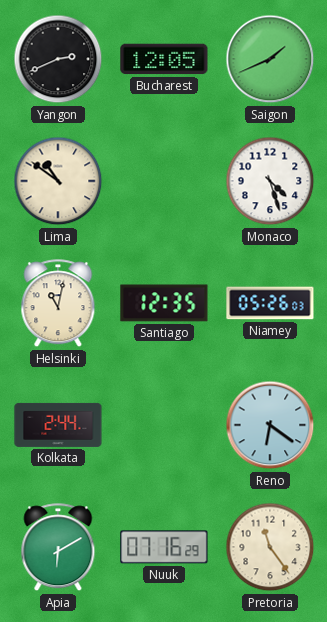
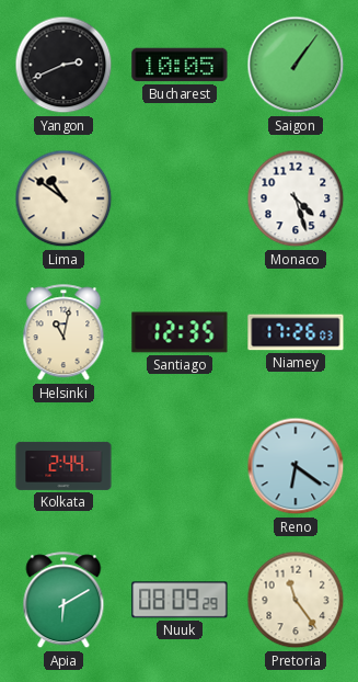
Bucharest: 12:05 -> 10:05
Saigon: 1:41 -> 1:06
Niamey: 05:26 -> 17:26
Nuuk: 07:16 -> 08:09
